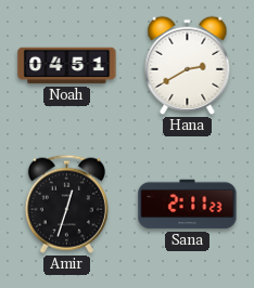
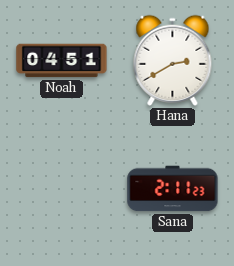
Amir: 12:33 -> none
